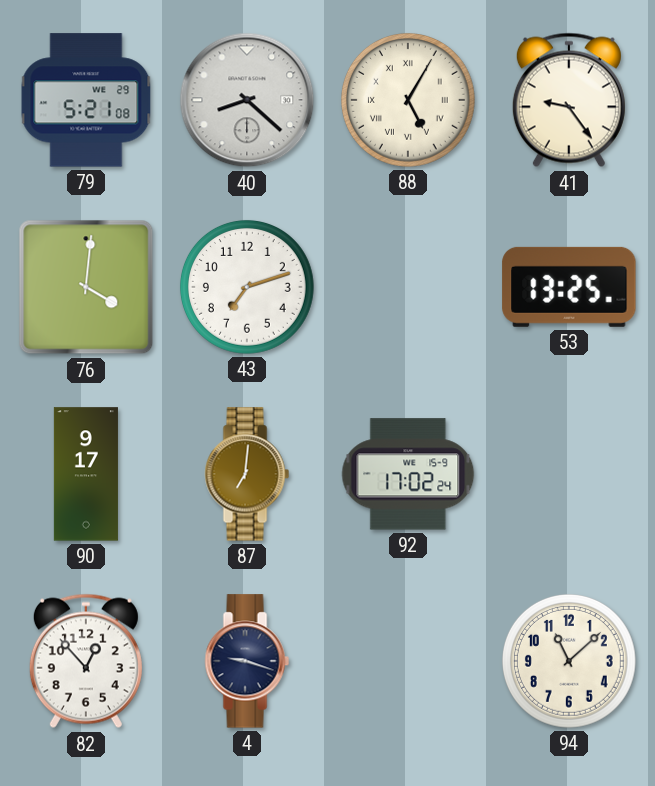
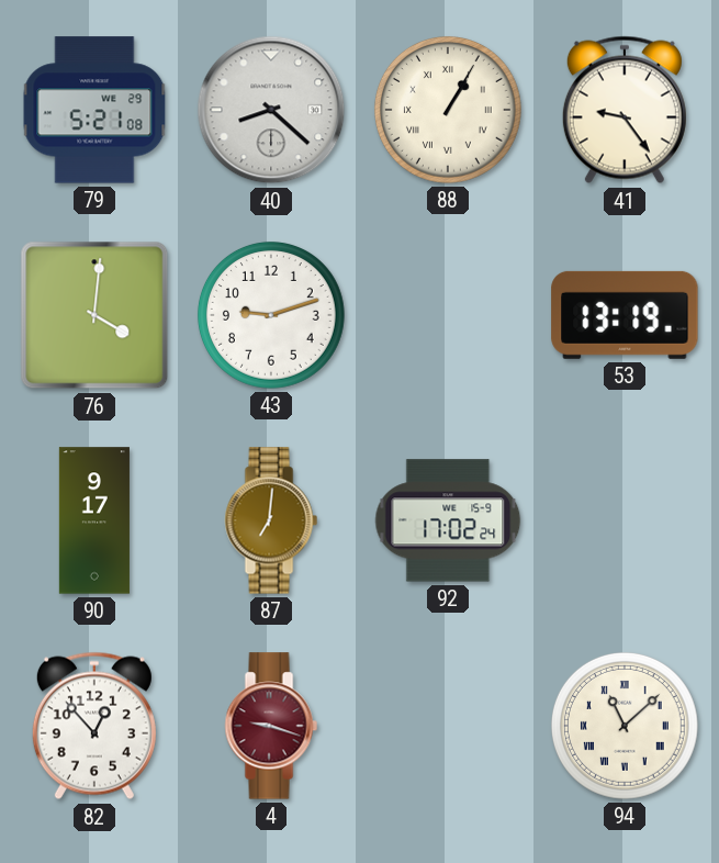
88: 5:05 -> 1:05
43: 7:12 -> 9:12
53: 13:25 -> 13:19
4 dial: navy -> burgundy
94 numerals: Arabic -> Roman
